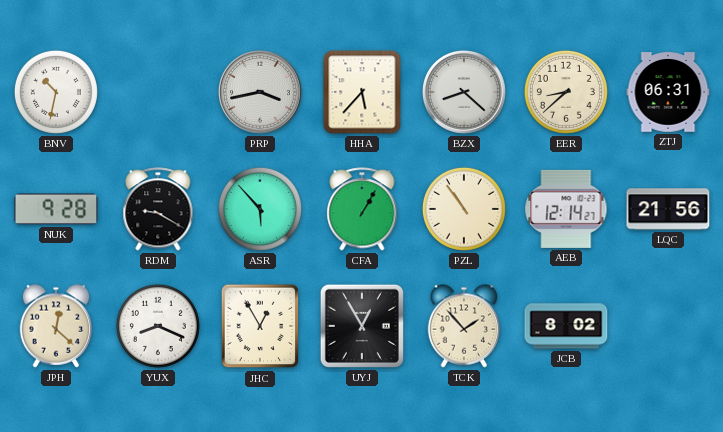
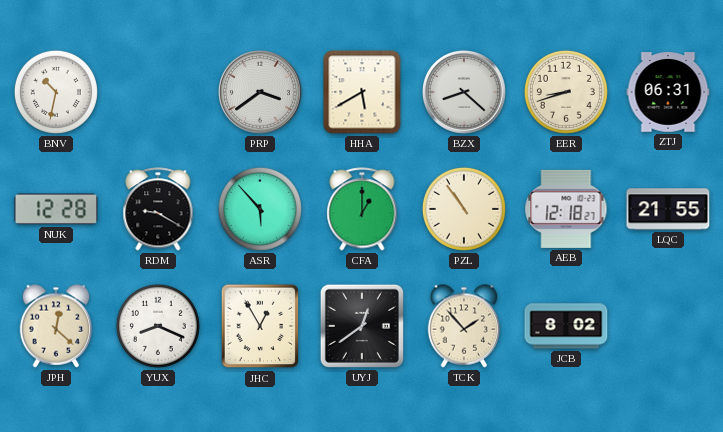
PRP: 3:43 -> 3:39
HHA: 5:37 -> 5:40
EER: 8:38 -> 8:42
NUK: 9:28 -> 12:28
CFA: 1:05 -> 1:00
AEB: 12:14 -> 12:18
LQC: 21:56 -> 21:55
UYJ: 12:55 -> 12:39
